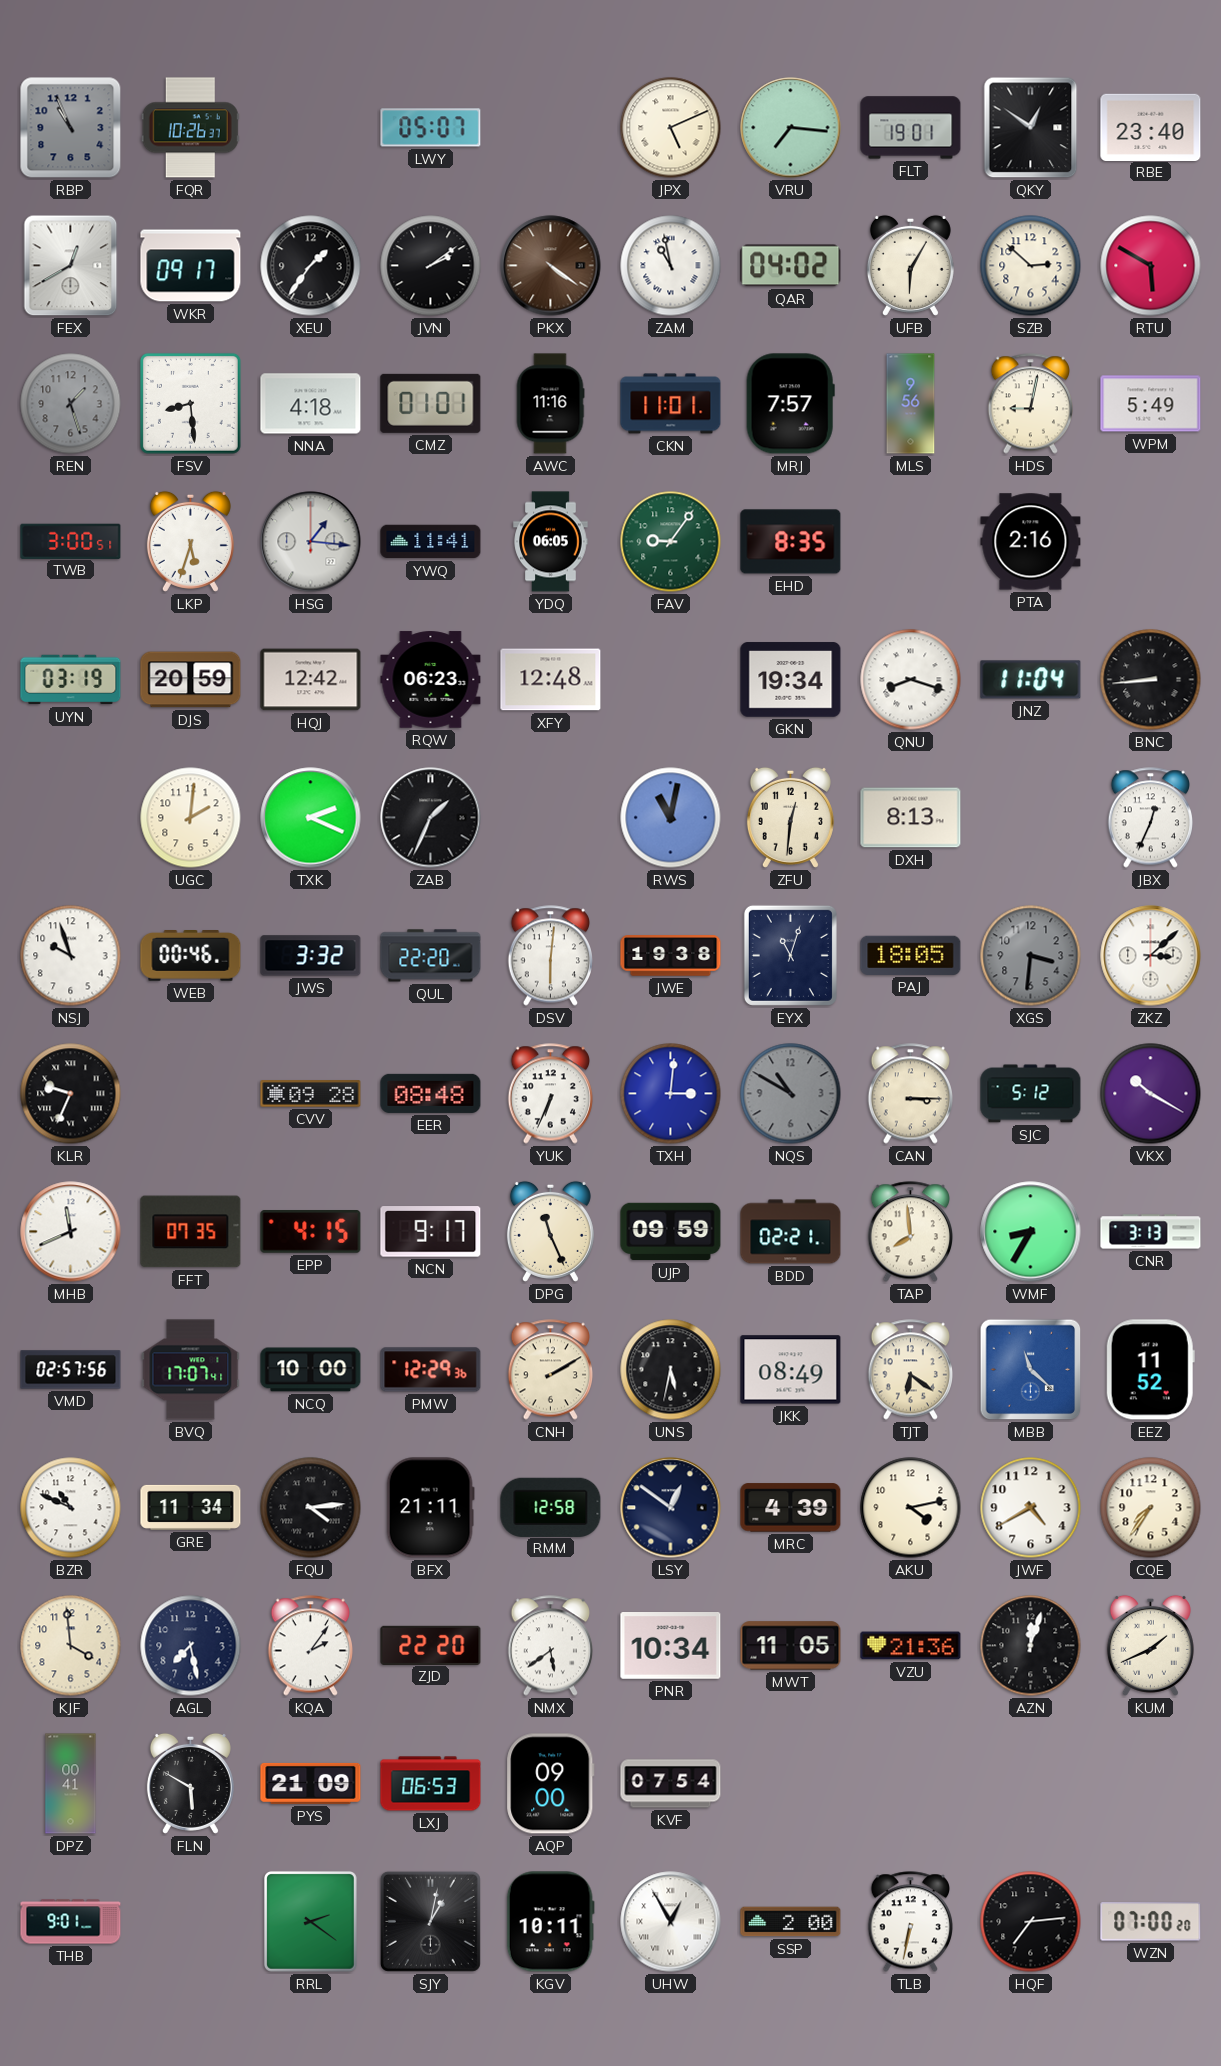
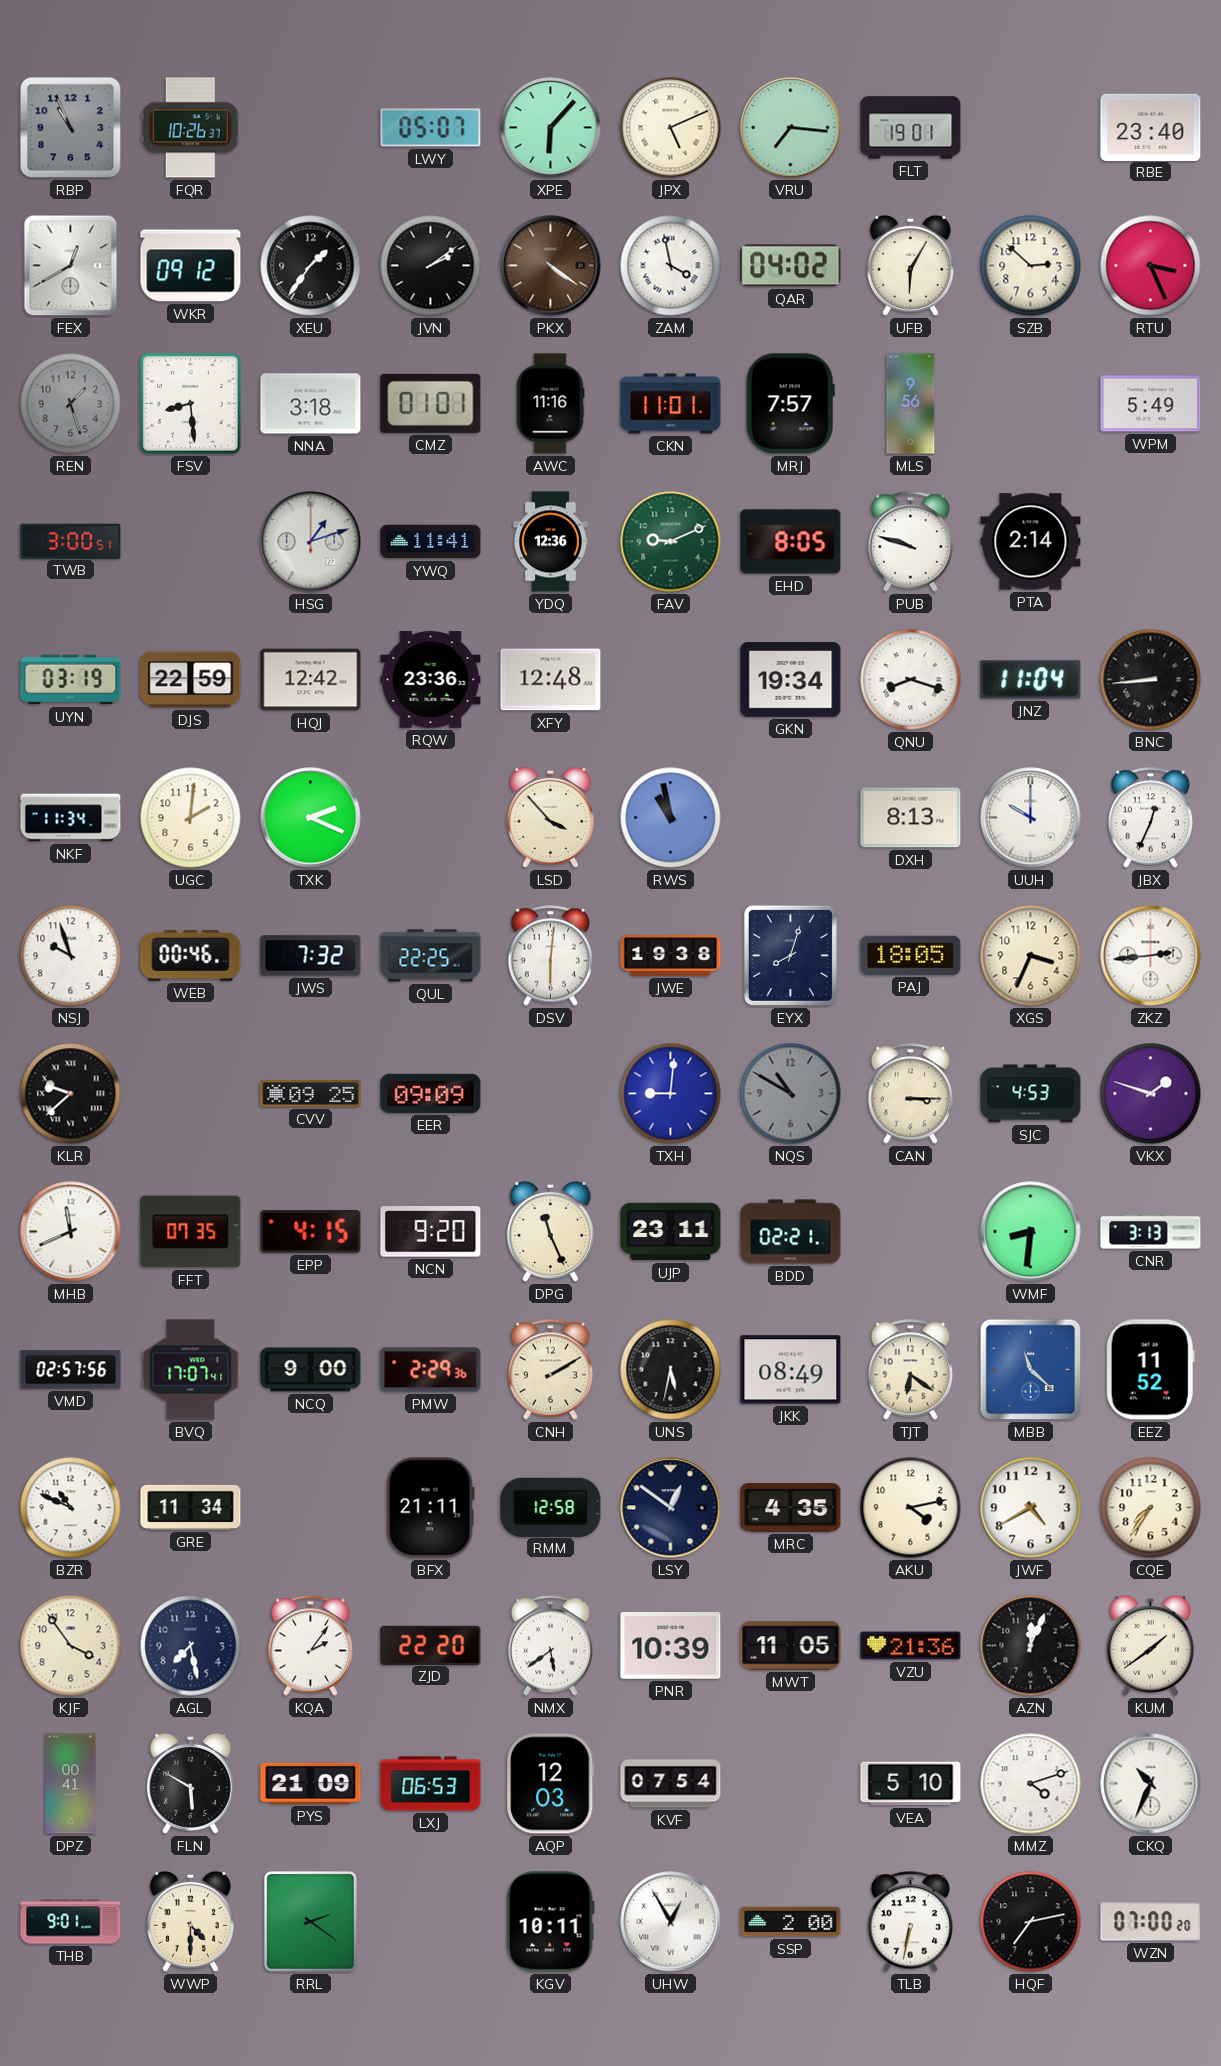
XPE: none -> 6:07
QKY: 12:51 -> none
WKR: 09:17 -> 09:12
ZAM: 10:58 -> 3:58
RTU: 5:50 -> 3:26
NNA: 4:18 -> 3:18
HDS: 9:02 -> none
LKP: 5:33 -> none
HSG: 1:16 -> 1:12
YDQ: 06:05 -> 12:36
FAV: 9:06 -> 9:11
EHD: 8:35 -> 8:05
PUB: none -> 9:48
PTA: 2:16 -> 2:14
DJS: 20:59 -> 22:59
RQW: 06:23 -> 23:36
NKF: none -> 11:34
ZAB: 1:34 -> none
LSD: none -> 3:53
RWS: 11:02 -> 10:58
ZFU: 12:31 -> none
UUH: none -> 10:00
JWS: 3:32 -> 7:32
QUL: 22:20 -> 22:25
EYX: 11:03 -> 8:03
XGS: 3:31 -> 3:34
XGS dial: grey -> cream
ZKZ: 3:08 -> 2:44
KLR: 9:34 -> 9:38
CVV: 09:28 -> 09:25
EER: 08:48 -> 09:09
YUK: 6:34 -> none
TXH: 3:01 -> 9:01
SJC: 5:12 -> 4:53
VKX: 10:20 -> 1:48
NCN: 9:17 -> 9:20
UJP: 09:59 -> 23:11
TAP: 7:59 -> none
WMF: 8:35 -> 8:31
NCQ: 10:00 -> 9:00
PMW: 12:29 -> 2:29
FQU: 4:14 -> none
MRC: 4:39 -> 4:35
KJF: 3:59 -> 3:54
PNR: 10:34 -> 10:39
AZN: 12:03 -> 12:04
KUM: 1:41 -> 1:39
AQP: 09:00 -> 12:03
VEA: none -> 5:10
MMZ: none -> 4:12
CKQ: none -> 10:34
WWP: none -> 4:30
SJY: 1:02 -> none
HQF: 7:14 -> 7:13
